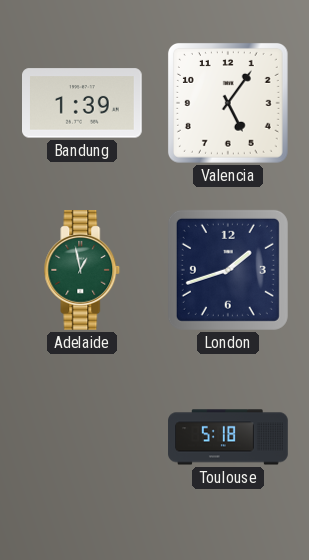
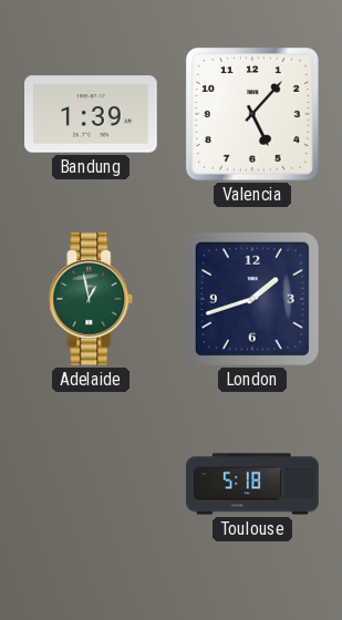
Valencia: 5:06 -> 5:07
